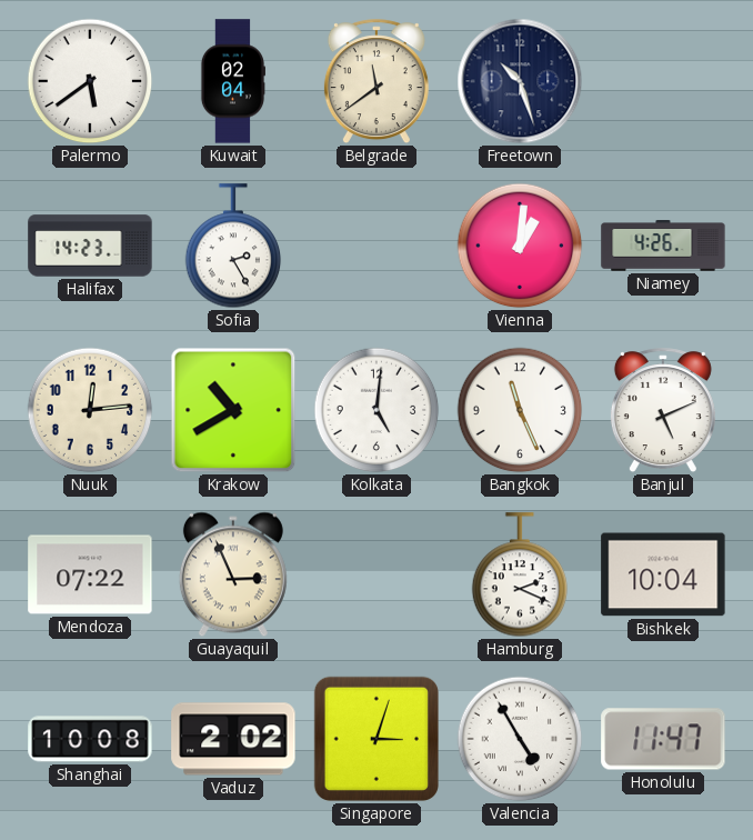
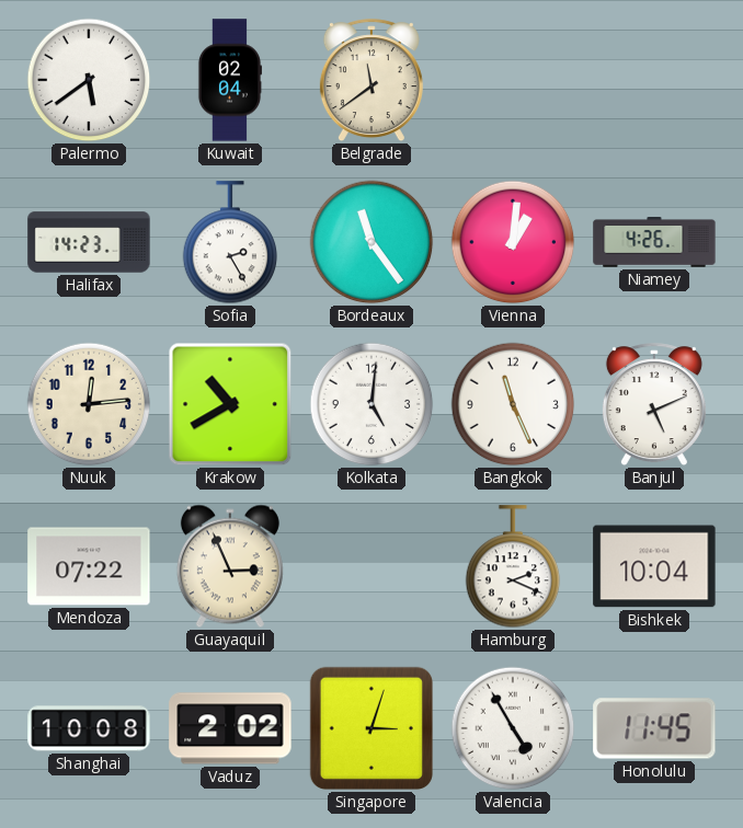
Freetown: 10:27 -> none
Bordeaux: none -> 11:24
Honolulu: 11:47 -> 11:45
